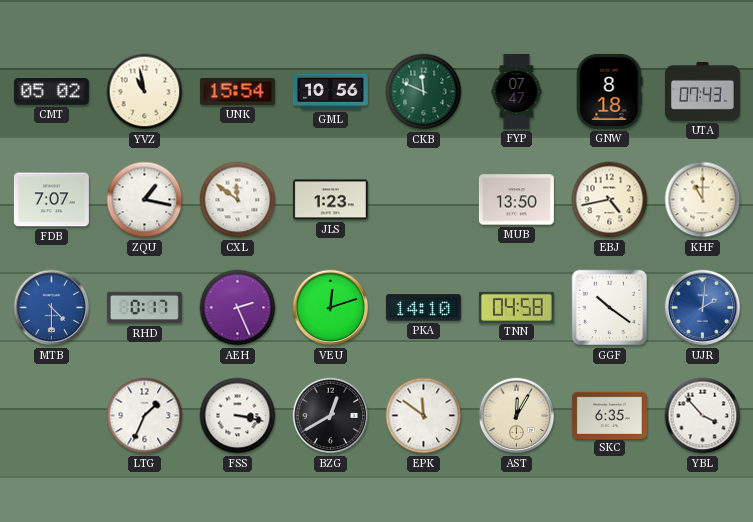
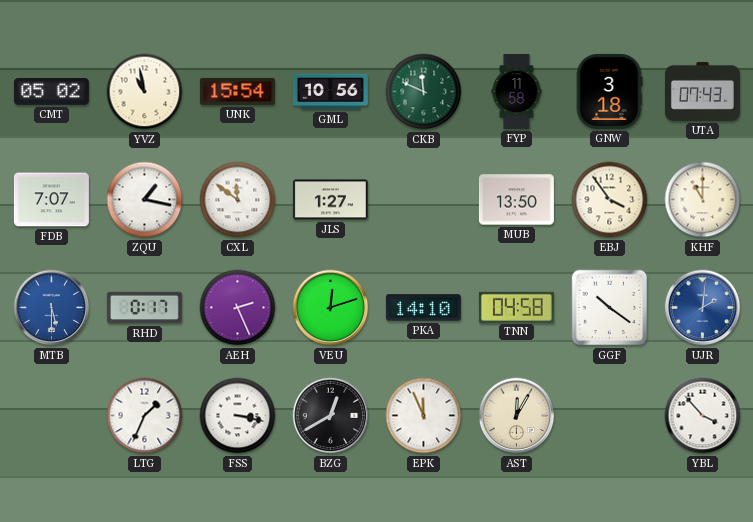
FYP: 07:47 -> 11:58
GNW: 8:18 -> 3:18
JLS: 1:23 -> 1:27
EBJ: 4:43 -> 3:54
MTB: 4:30 -> 5:30
EPK: 11:51 -> 11:56
SKC: 6:35 -> none
